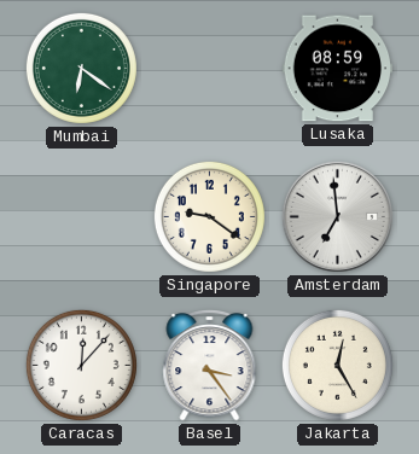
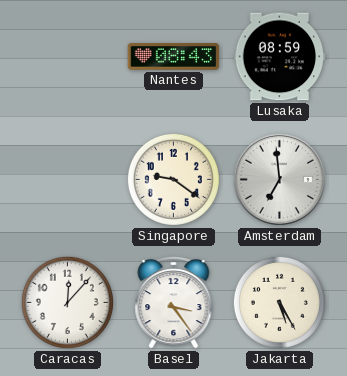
Mumbai: 6:21 -> none
Nantes: none -> 08:43
Jakarta: 12:25 -> 5:25
